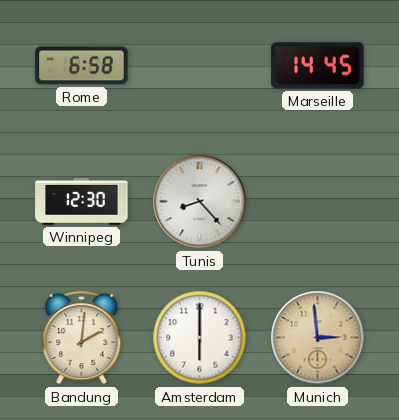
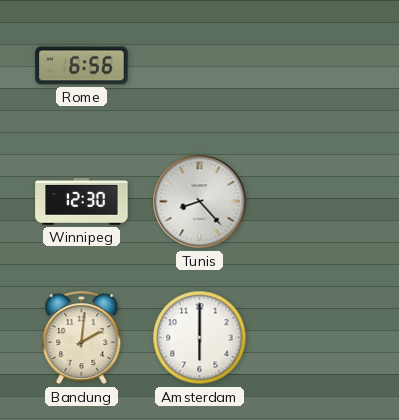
Rome: 6:58 -> 6:56
Marseille: 14:45 -> none
Munich: 2:59 -> none
